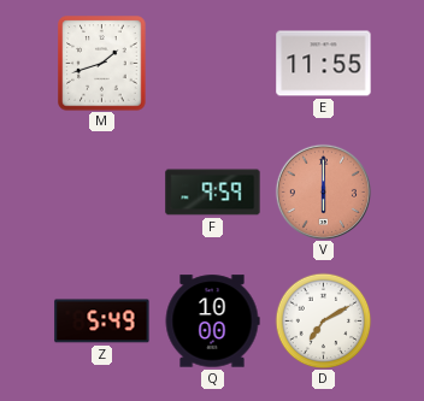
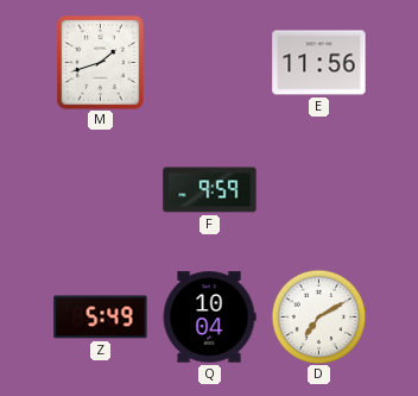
E: 11:55 -> 11:56
V: 6:00 -> none
Q: 10:00 -> 10:04
